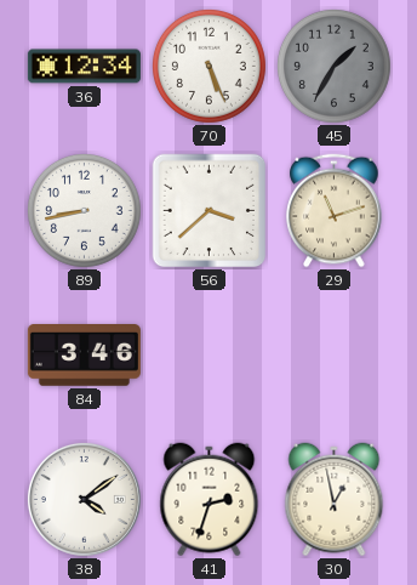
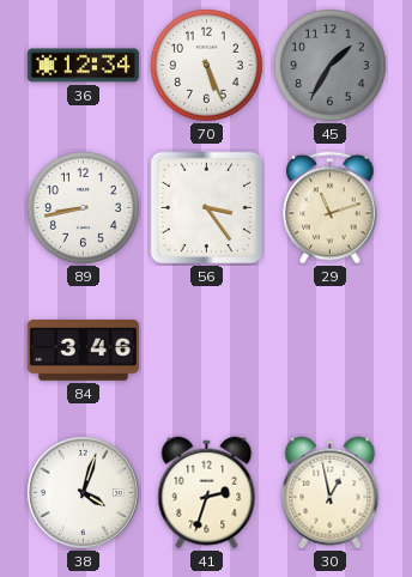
56: 3:38 -> 3:24
38: 4:09 -> 4:03
